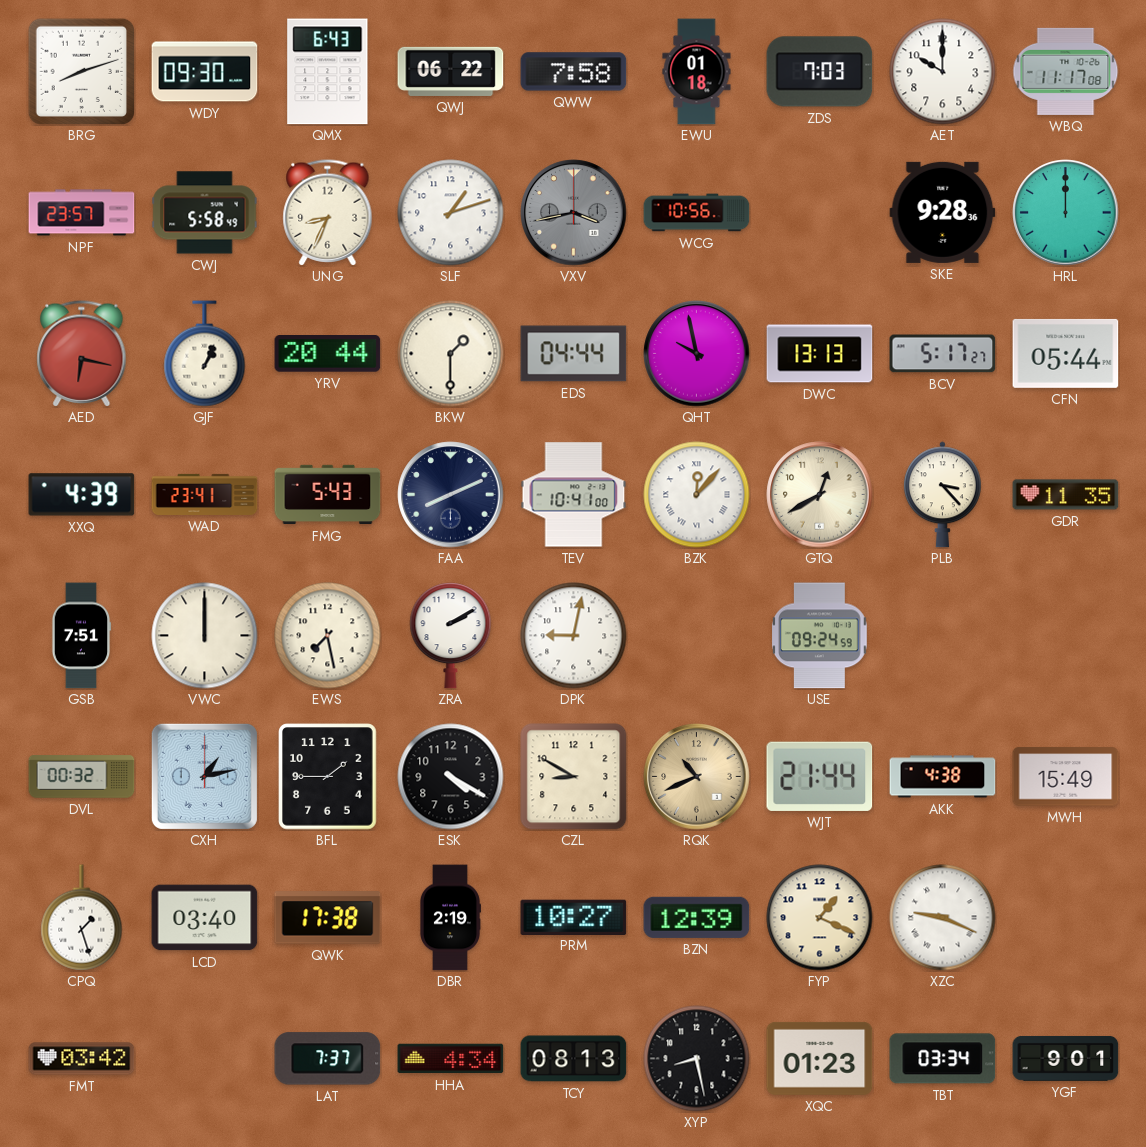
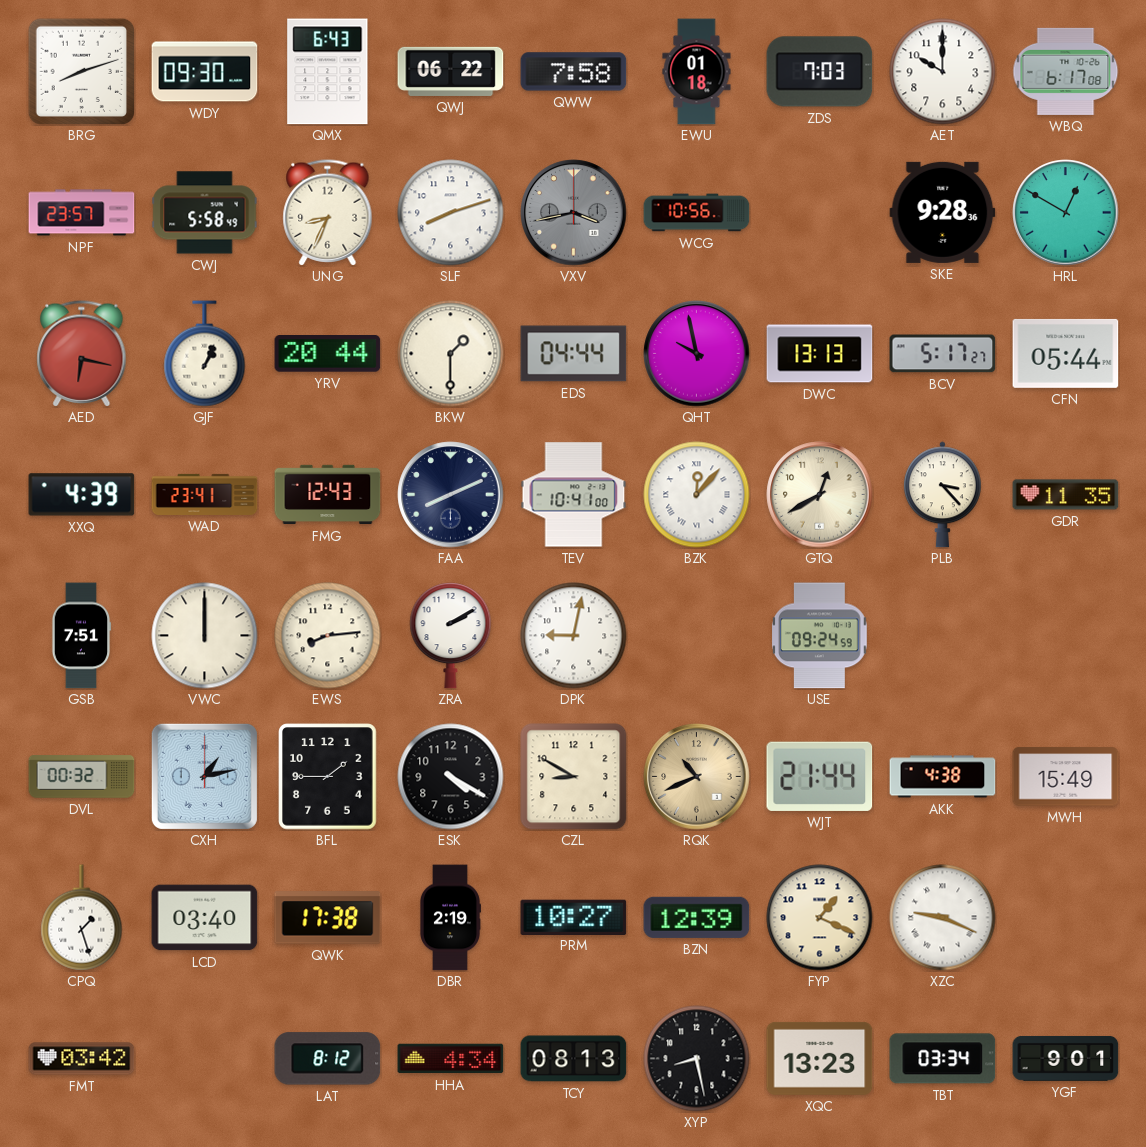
WBQ: 11:17 -> 6:17
SLF: 1:12 -> 8:12
HRL: 12:00 -> 12:50
FMG: 5:43 -> 12:43
EWS: 7:28 -> 8:14
LAT: 7:37 -> 8:12
XQC: 01:23 -> 13:23
